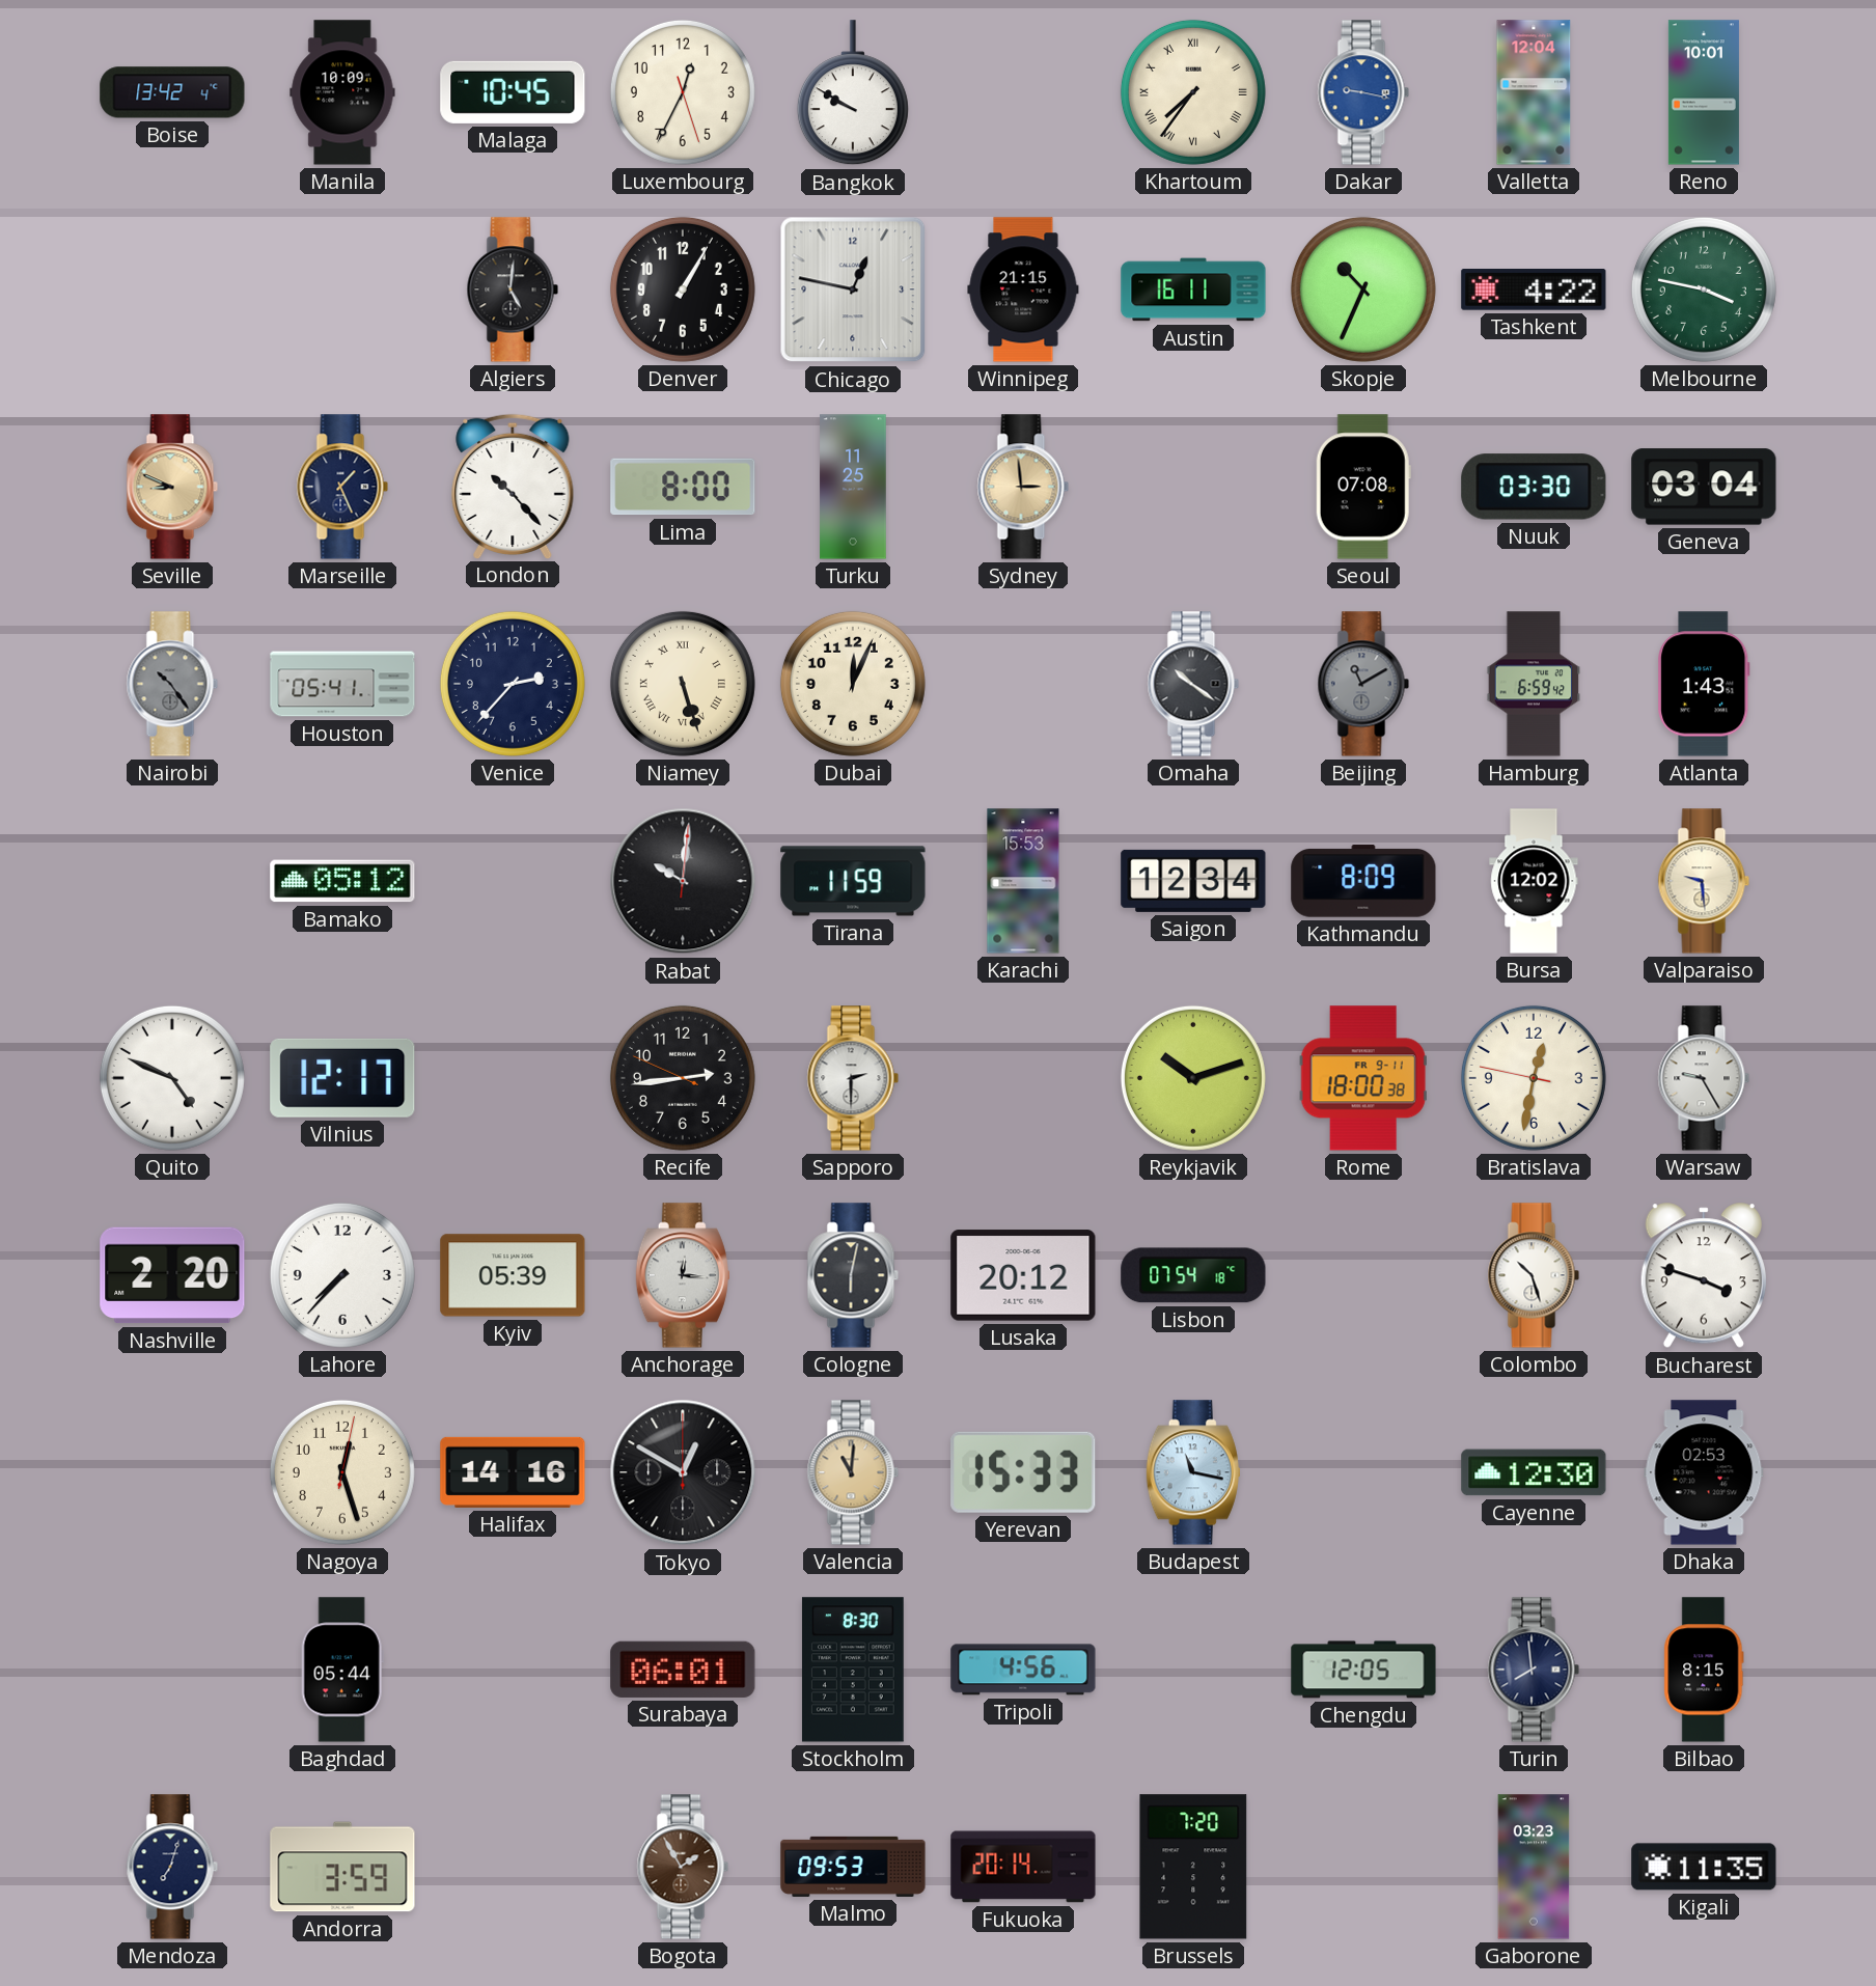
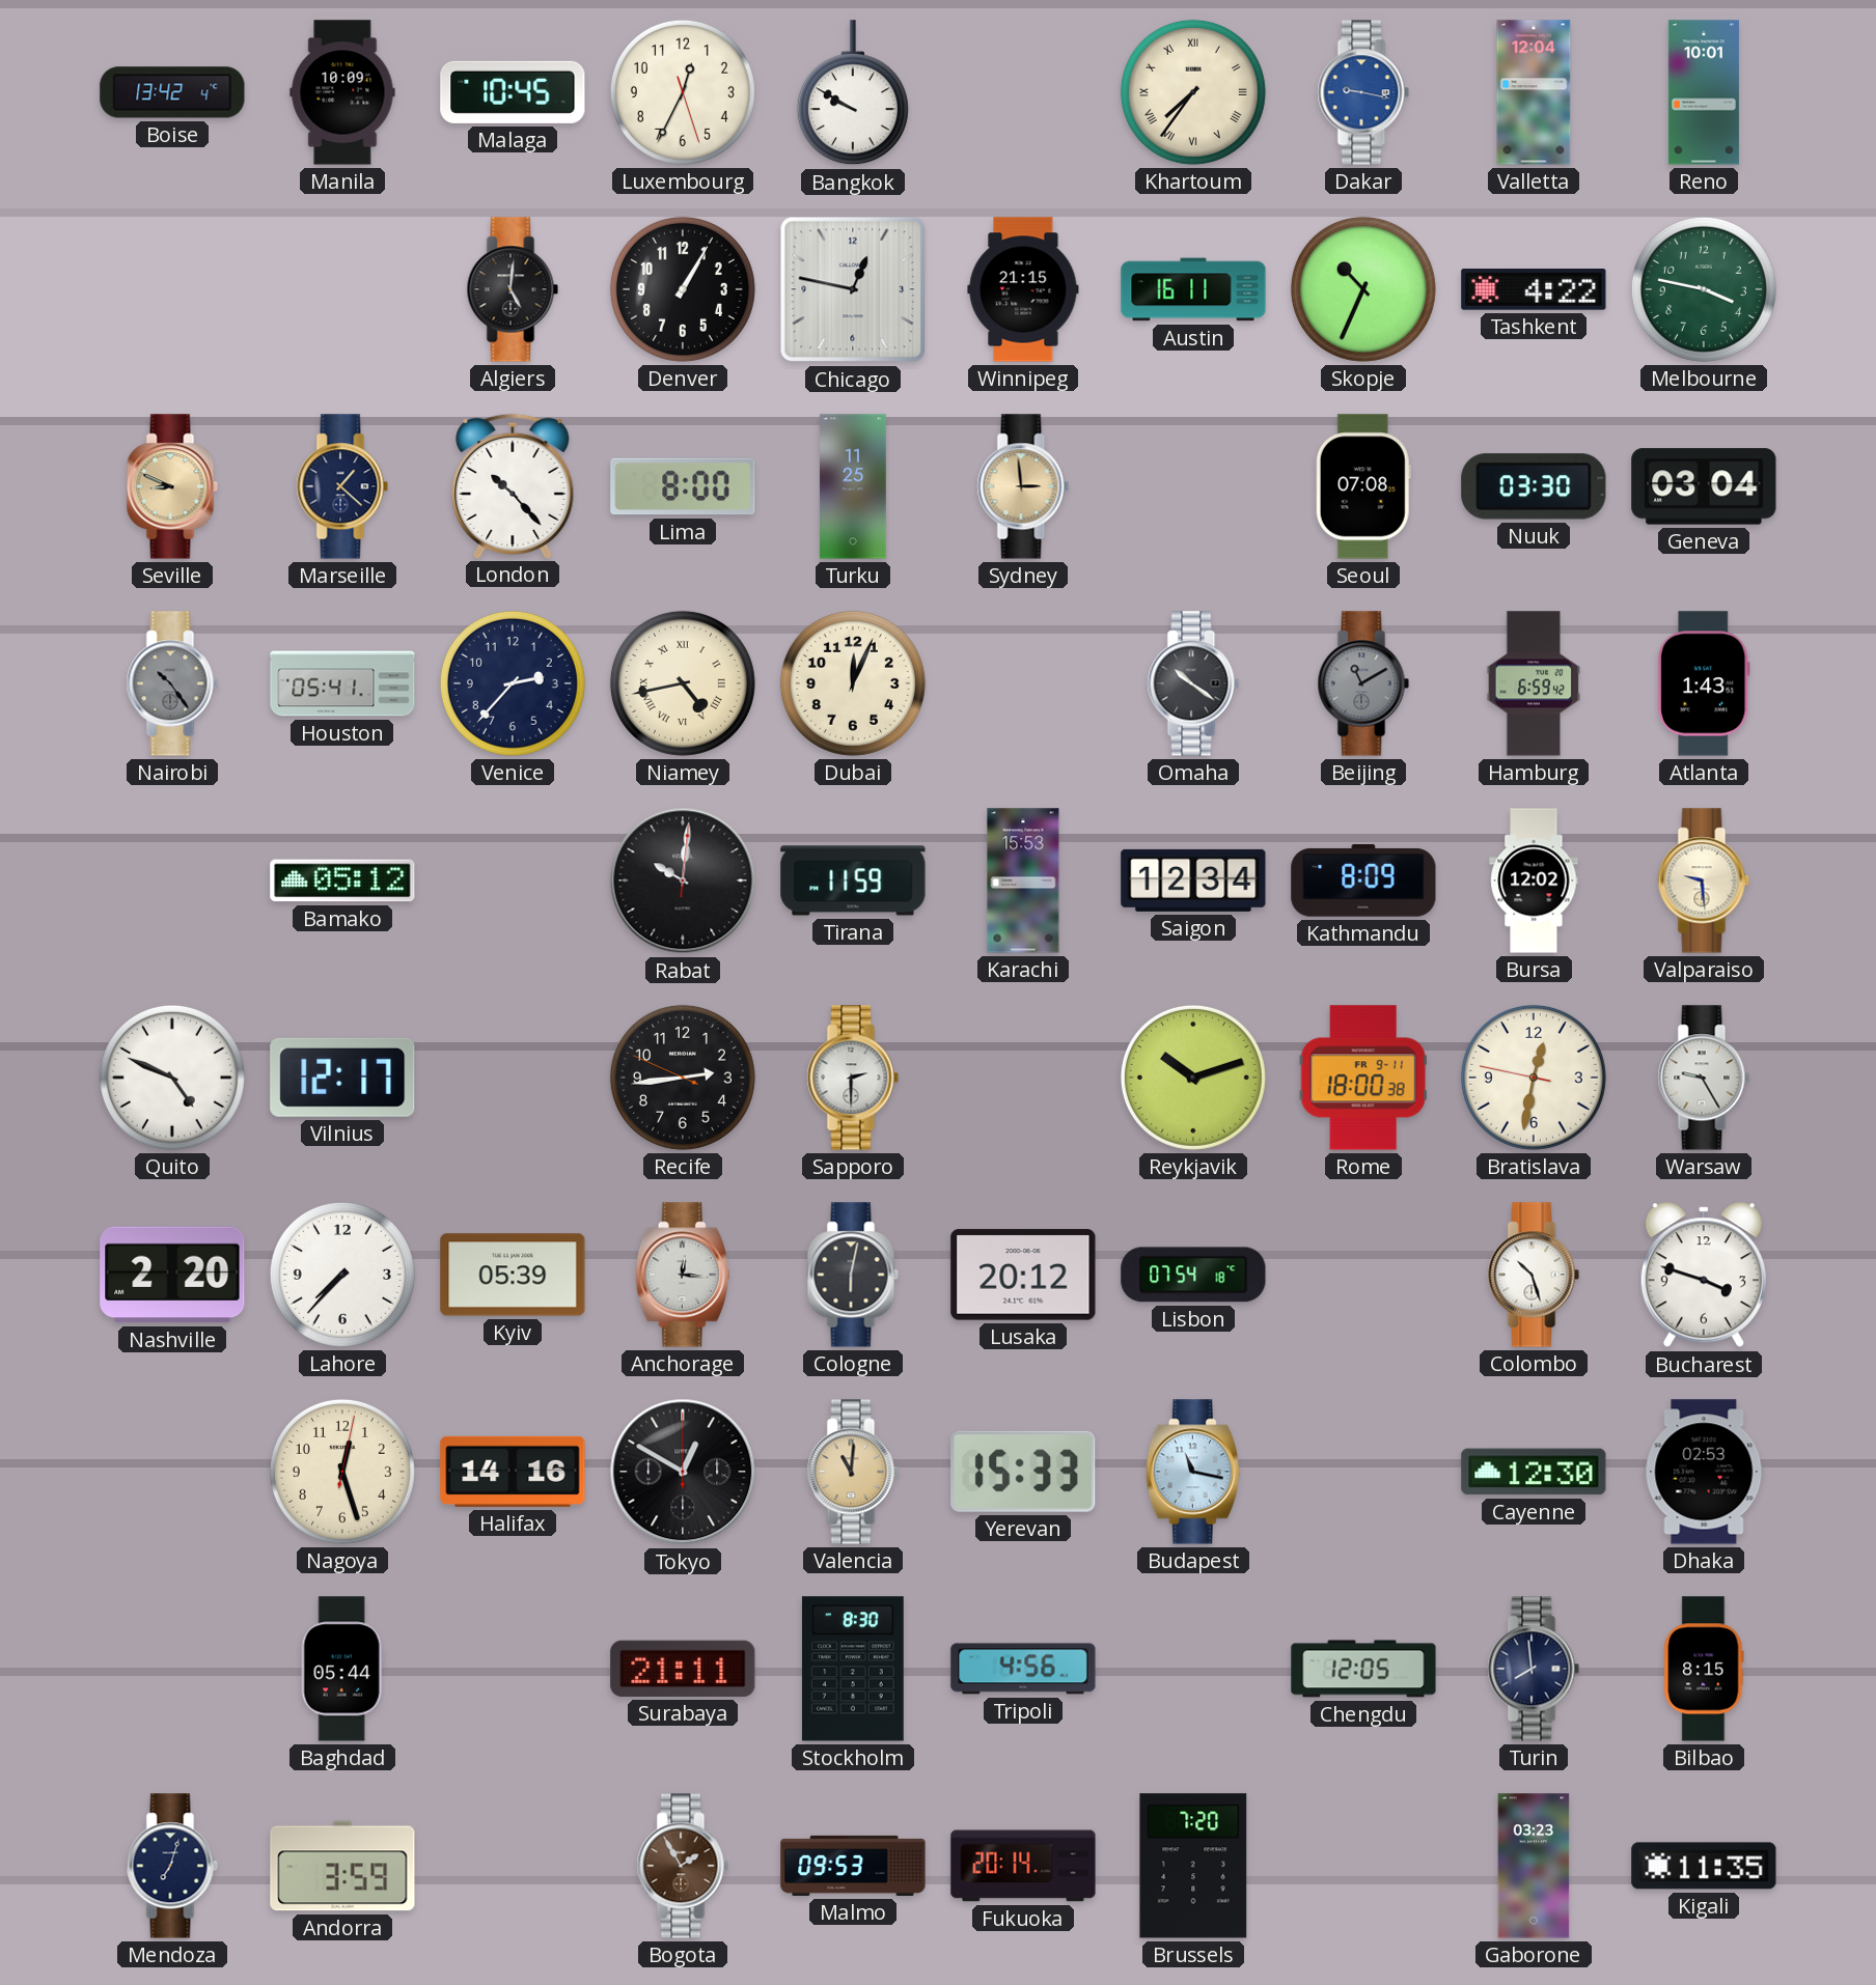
Marseille: 1:26 -> 1:22
Niamey: 5:27 -> 4:43
Surabaya: 06:01 -> 21:11
